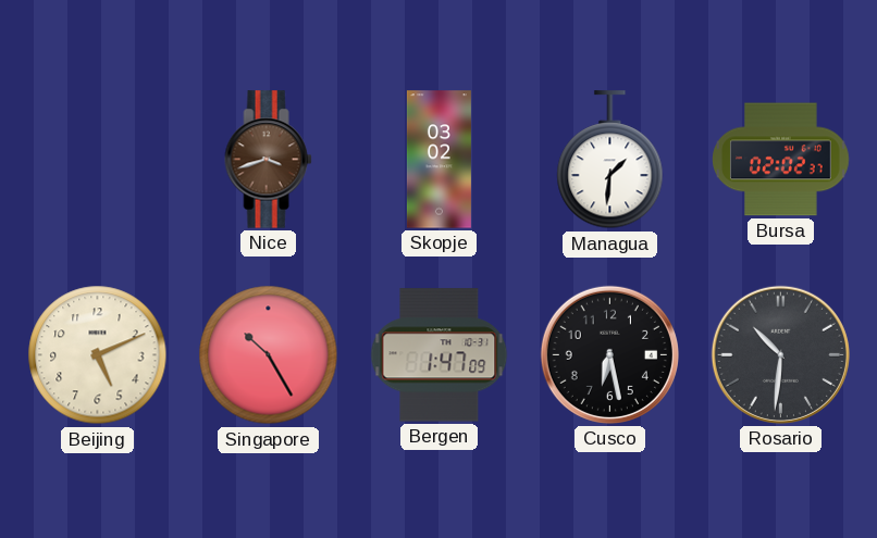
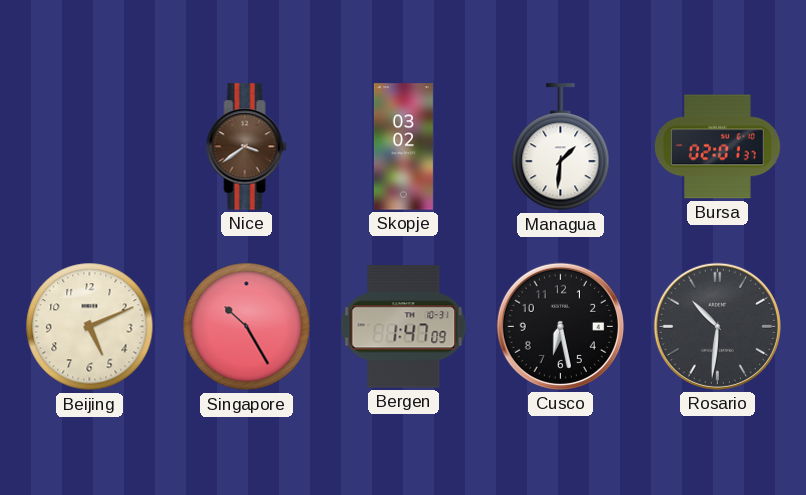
Nice: 3:42 -> 3:39
Bursa: 02:02 -> 02:01
